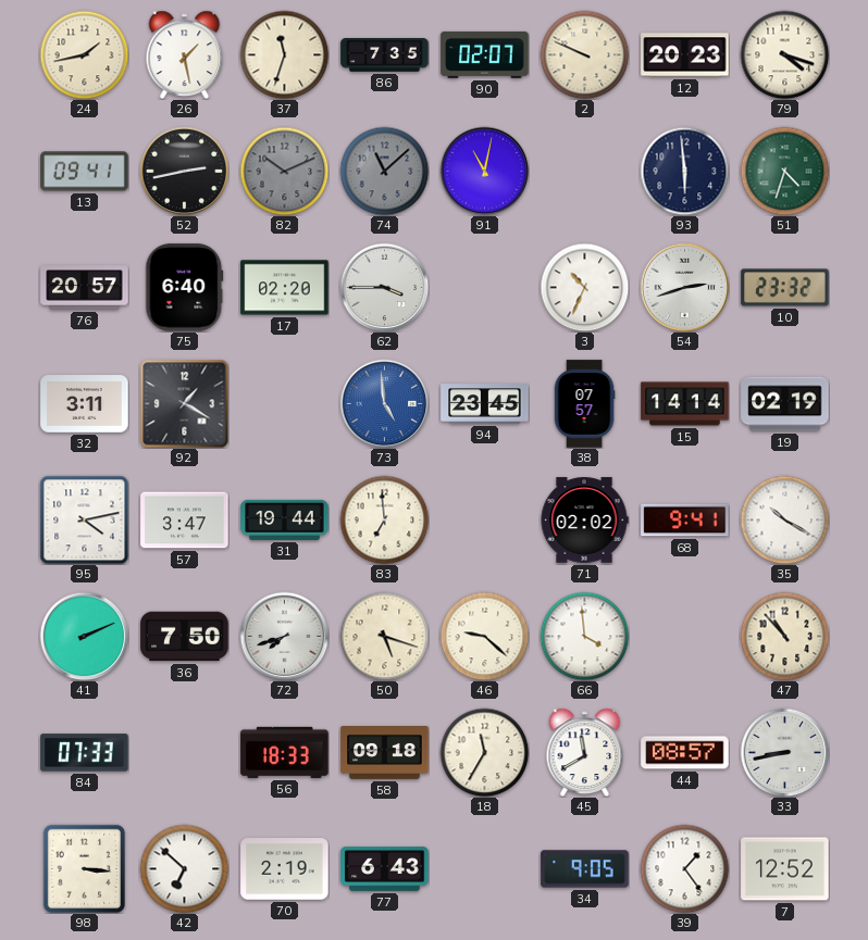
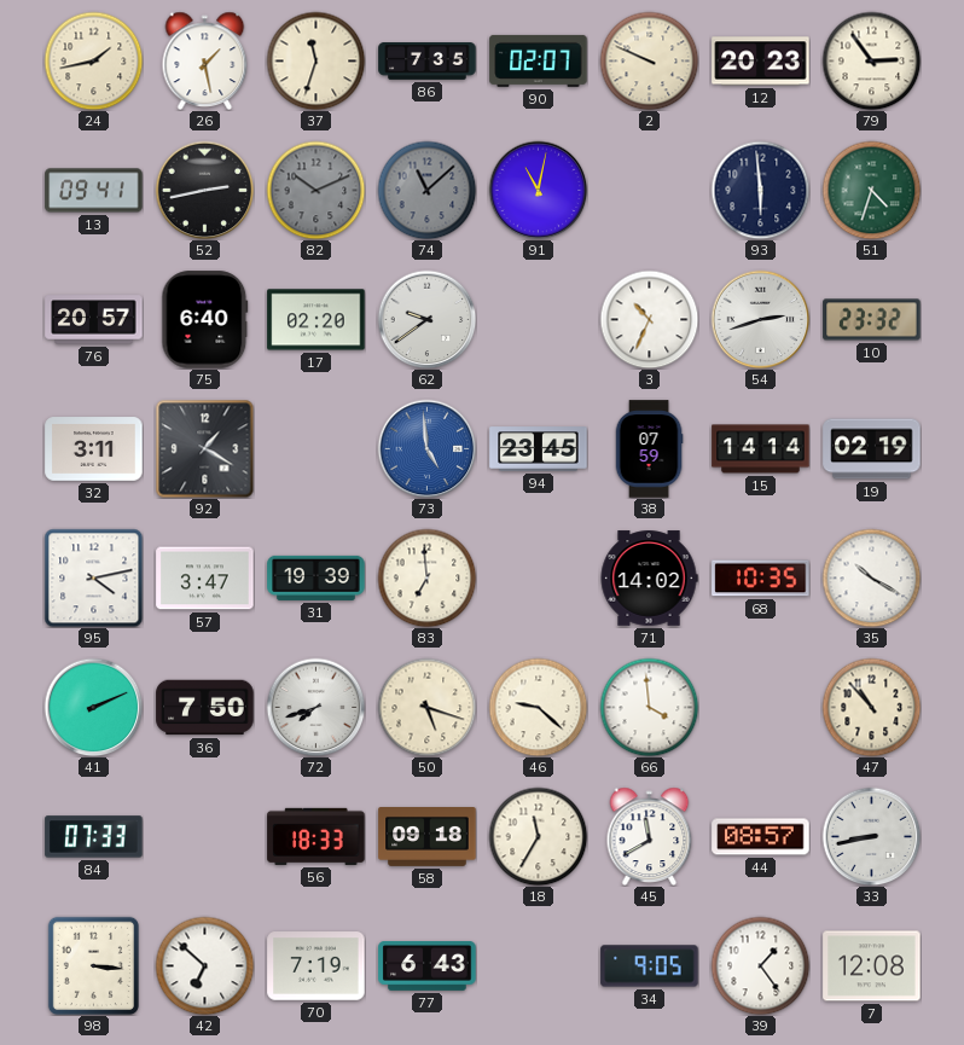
79: 4:18 -> 2:54
62: 3:45 -> 9:39
38: 07:57 -> 07:59
31: 19:44 -> 19:39
71: 02:02 -> 14:02
68: 9:41 -> 10:35
70: 2:19 -> 7:19
7: 12:52 -> 12:08
